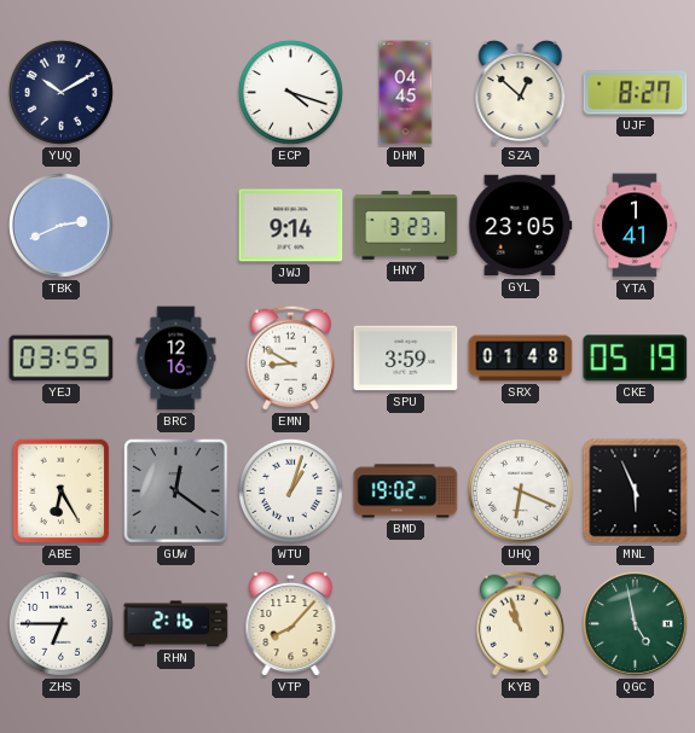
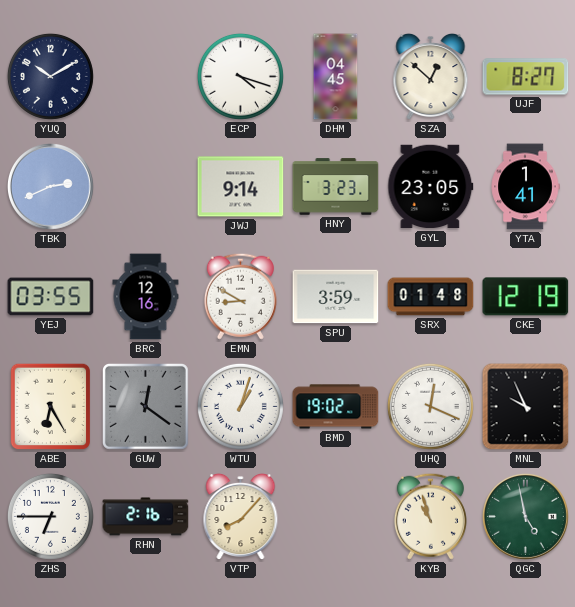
CKE: 05:19 -> 12:19
UHQ: 6:19 -> 12:19
MNL: 5:56 -> 9:56
